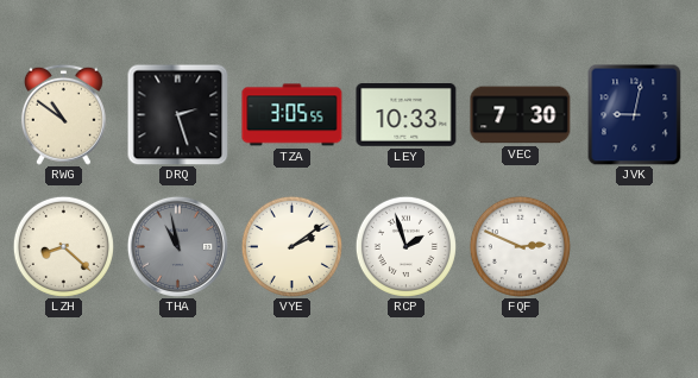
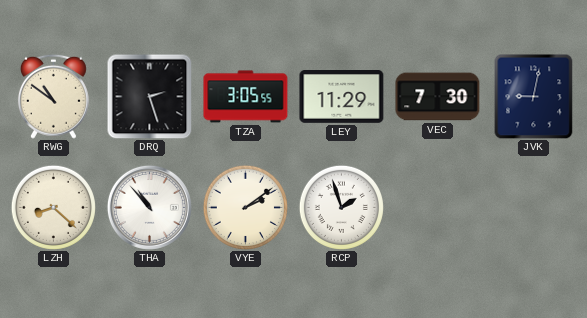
LEY: 10:33 -> 11:29
THA: 10:58 -> 10:53
THA dial: grey -> white
FQF: 2:49 -> none
